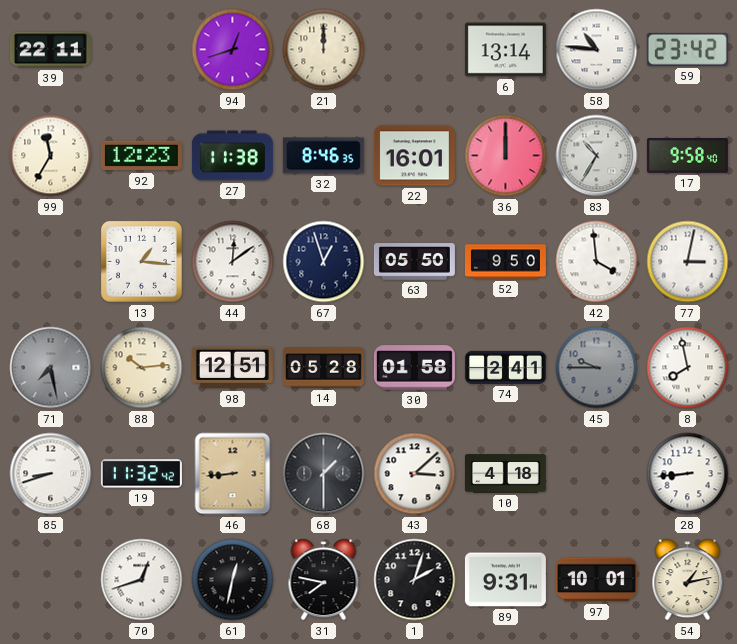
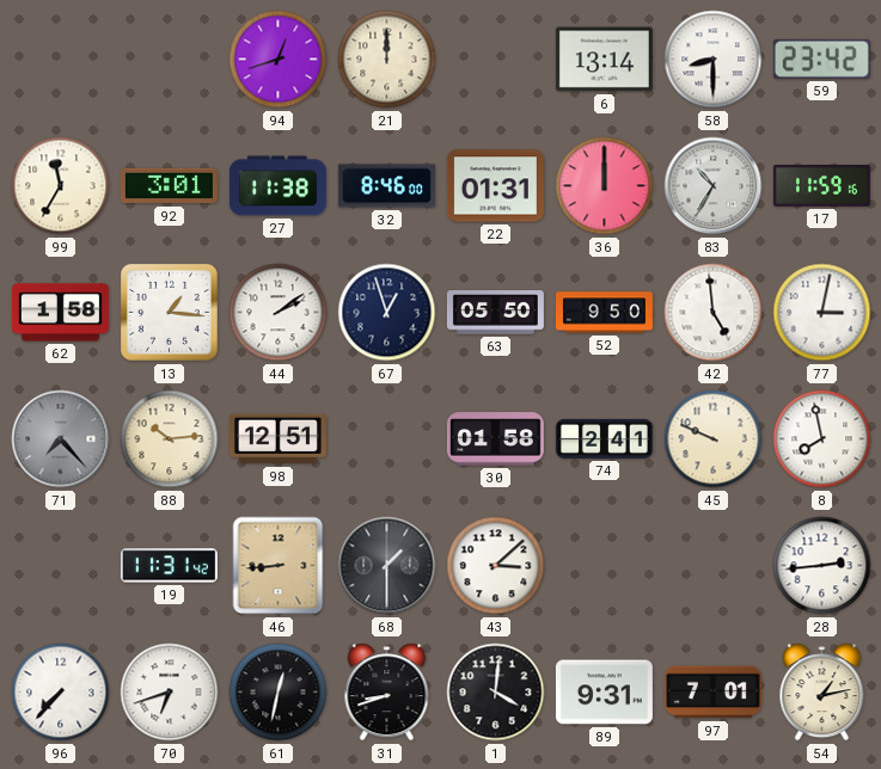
39: 22:11 -> none
58: 10:46 -> 8:30
92: 12:23 -> 3:01
32: 8:46:35 -> 8:46:00
22: 16:01 -> 01:31
17: 9:58 -> 11:59
62: none -> 1:58
44: 12:09 -> 2:09
42: 3:59 -> 4:59
71: 7:28 -> 7:23
14: 05:28 -> none
45: 9:45 -> 9:49
45 dial: grey -> cream
85: 8:42 -> none
19: 11:32 -> 11:31
10: 4:18 -> none
28: 8:44 -> 2:44
96: none -> 7:37
70: 12:42 -> 6:42
31: 7:47 -> 8:42
1: 2:03 -> 4:01
97: 10:01 -> 7:01
